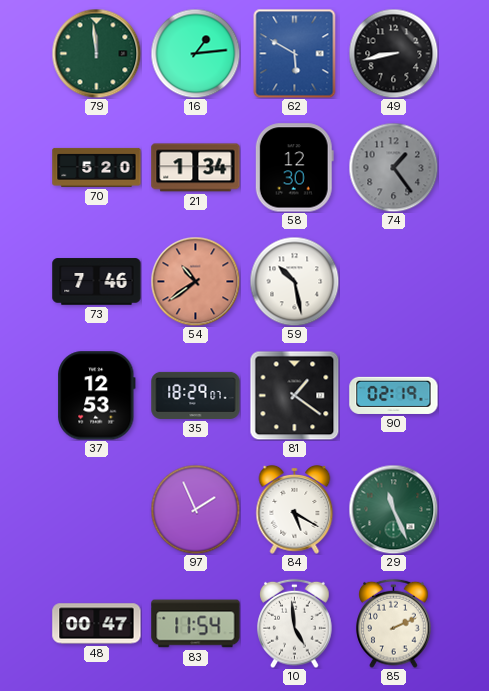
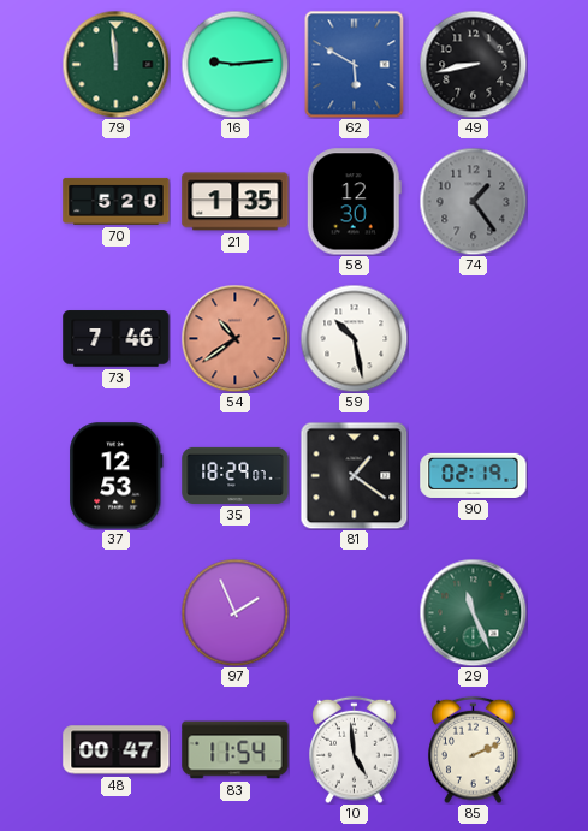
16: 1:14 -> 9:14
21: 1:34 -> 1:35
84: 5:20 -> none
